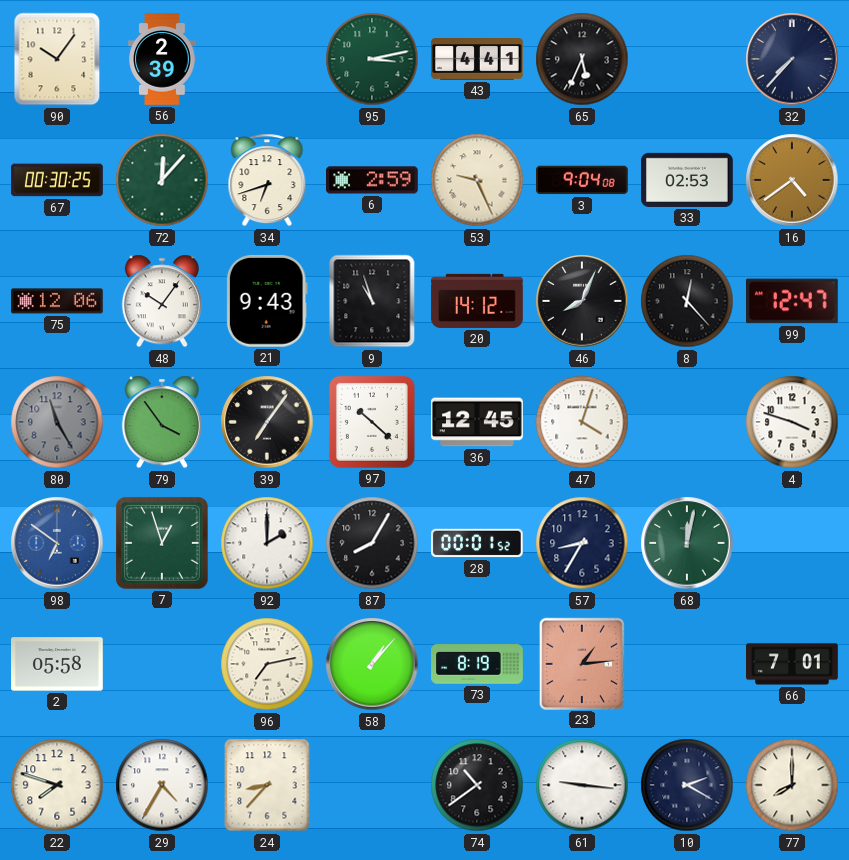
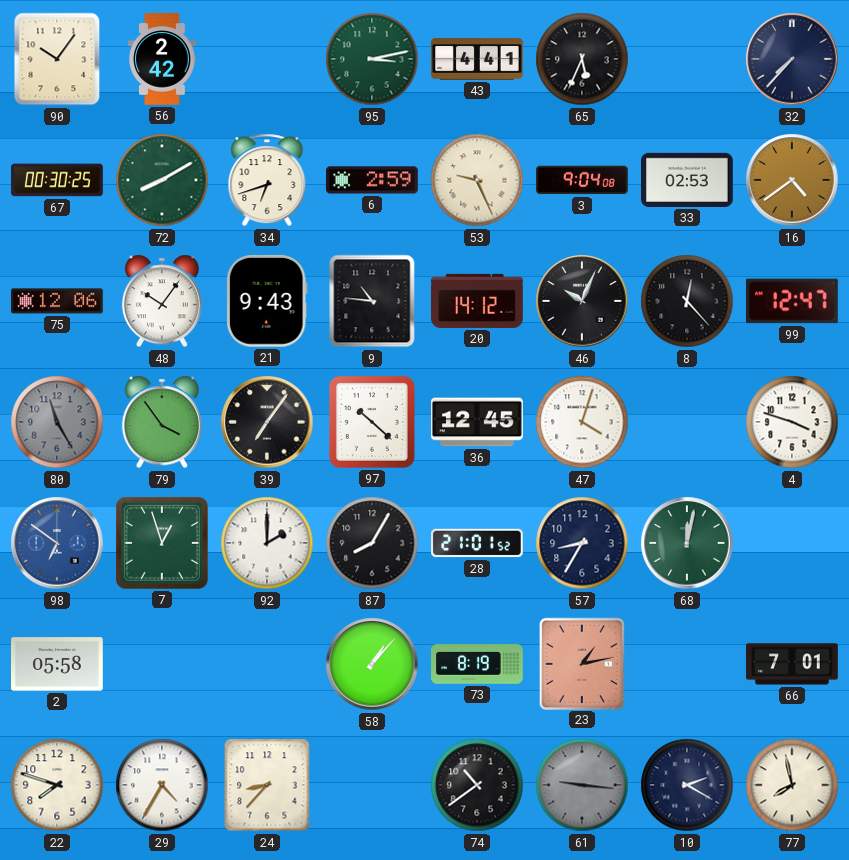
56: 2:39 -> 2:42
72: 12:07 -> 8:10
9: 10:57 -> 10:46
46: 8:04 -> 10:04
28: 00:01 -> 21:01
96: 7:13 -> none
23: 1:14 -> 1:13
61 dial: white -> grey
77: 8:00 -> 7:58
